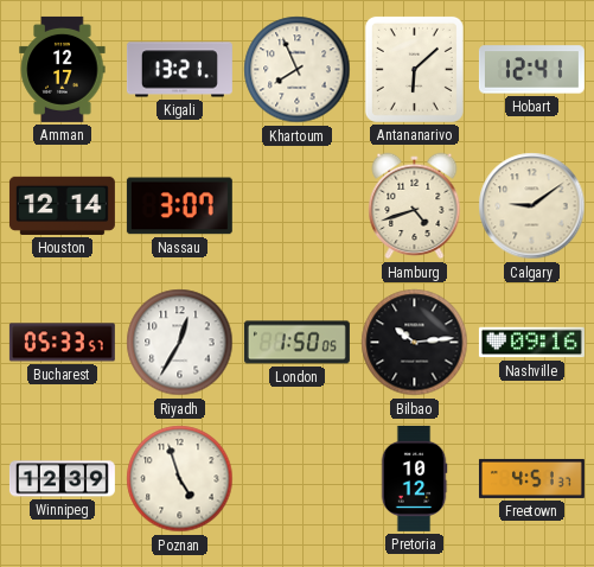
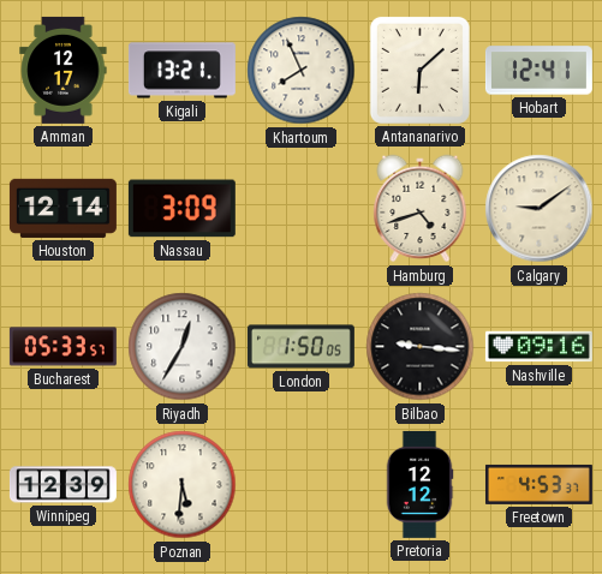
Nassau: 3:07 -> 3:09
Bilbao: 10:14 -> 9:16
Poznan: 4:57 -> 5:31
Pretoria: 10:12 -> 12:12
Freetown: 4:51 -> 4:53
